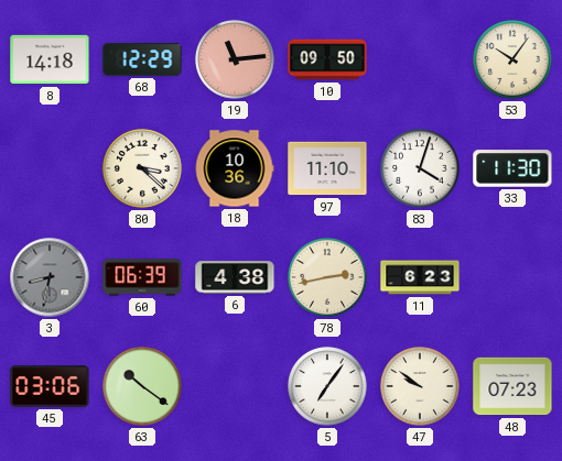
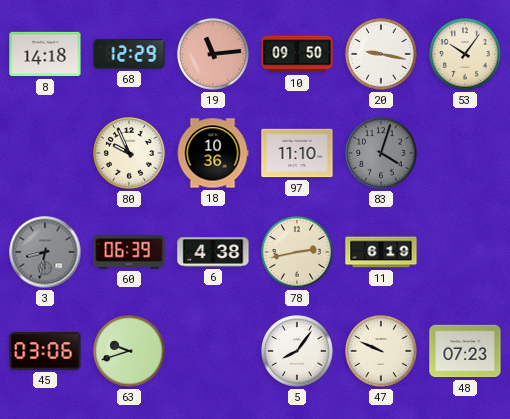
20: none -> 9:17
80: 3:22 -> 9:56
83 dial: white -> grey
33: 11:30 -> none
11: 6:23 -> 6:19
63: 10:21 -> 9:42
5: 7:06 -> 8:06
47: 9:51 -> 9:49
